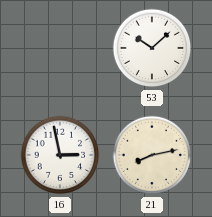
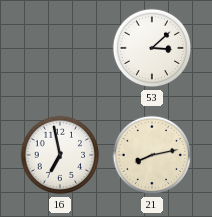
53: 10:08 -> 3:08
16: 2:58 -> 6:58
